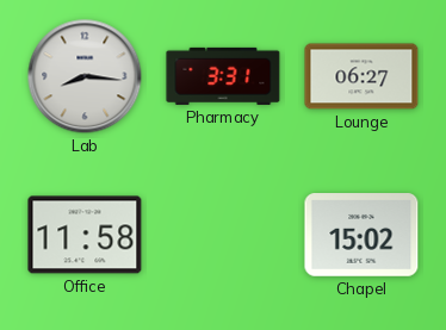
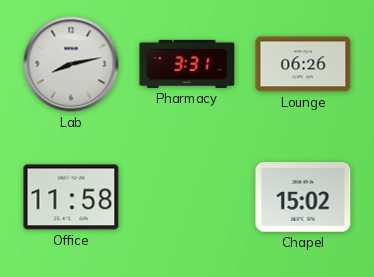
Lab: 8:16 -> 8:13
Lounge: 06:27 -> 06:26
